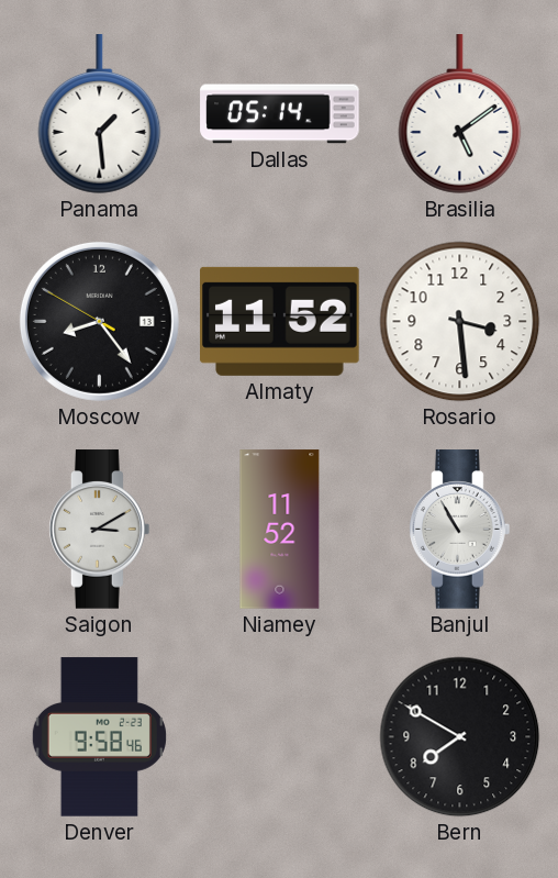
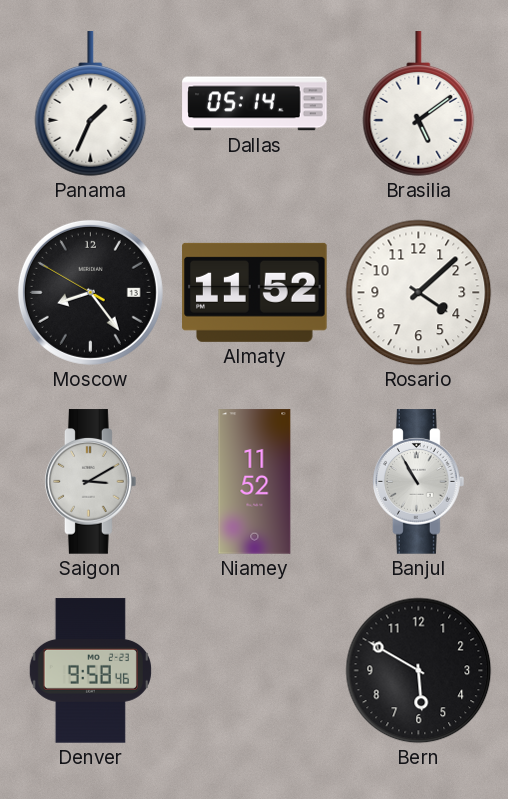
Panama: 1:29 -> 1:34
Rosario: 3:29 -> 4:08
Bern: 7:50 -> 5:50
